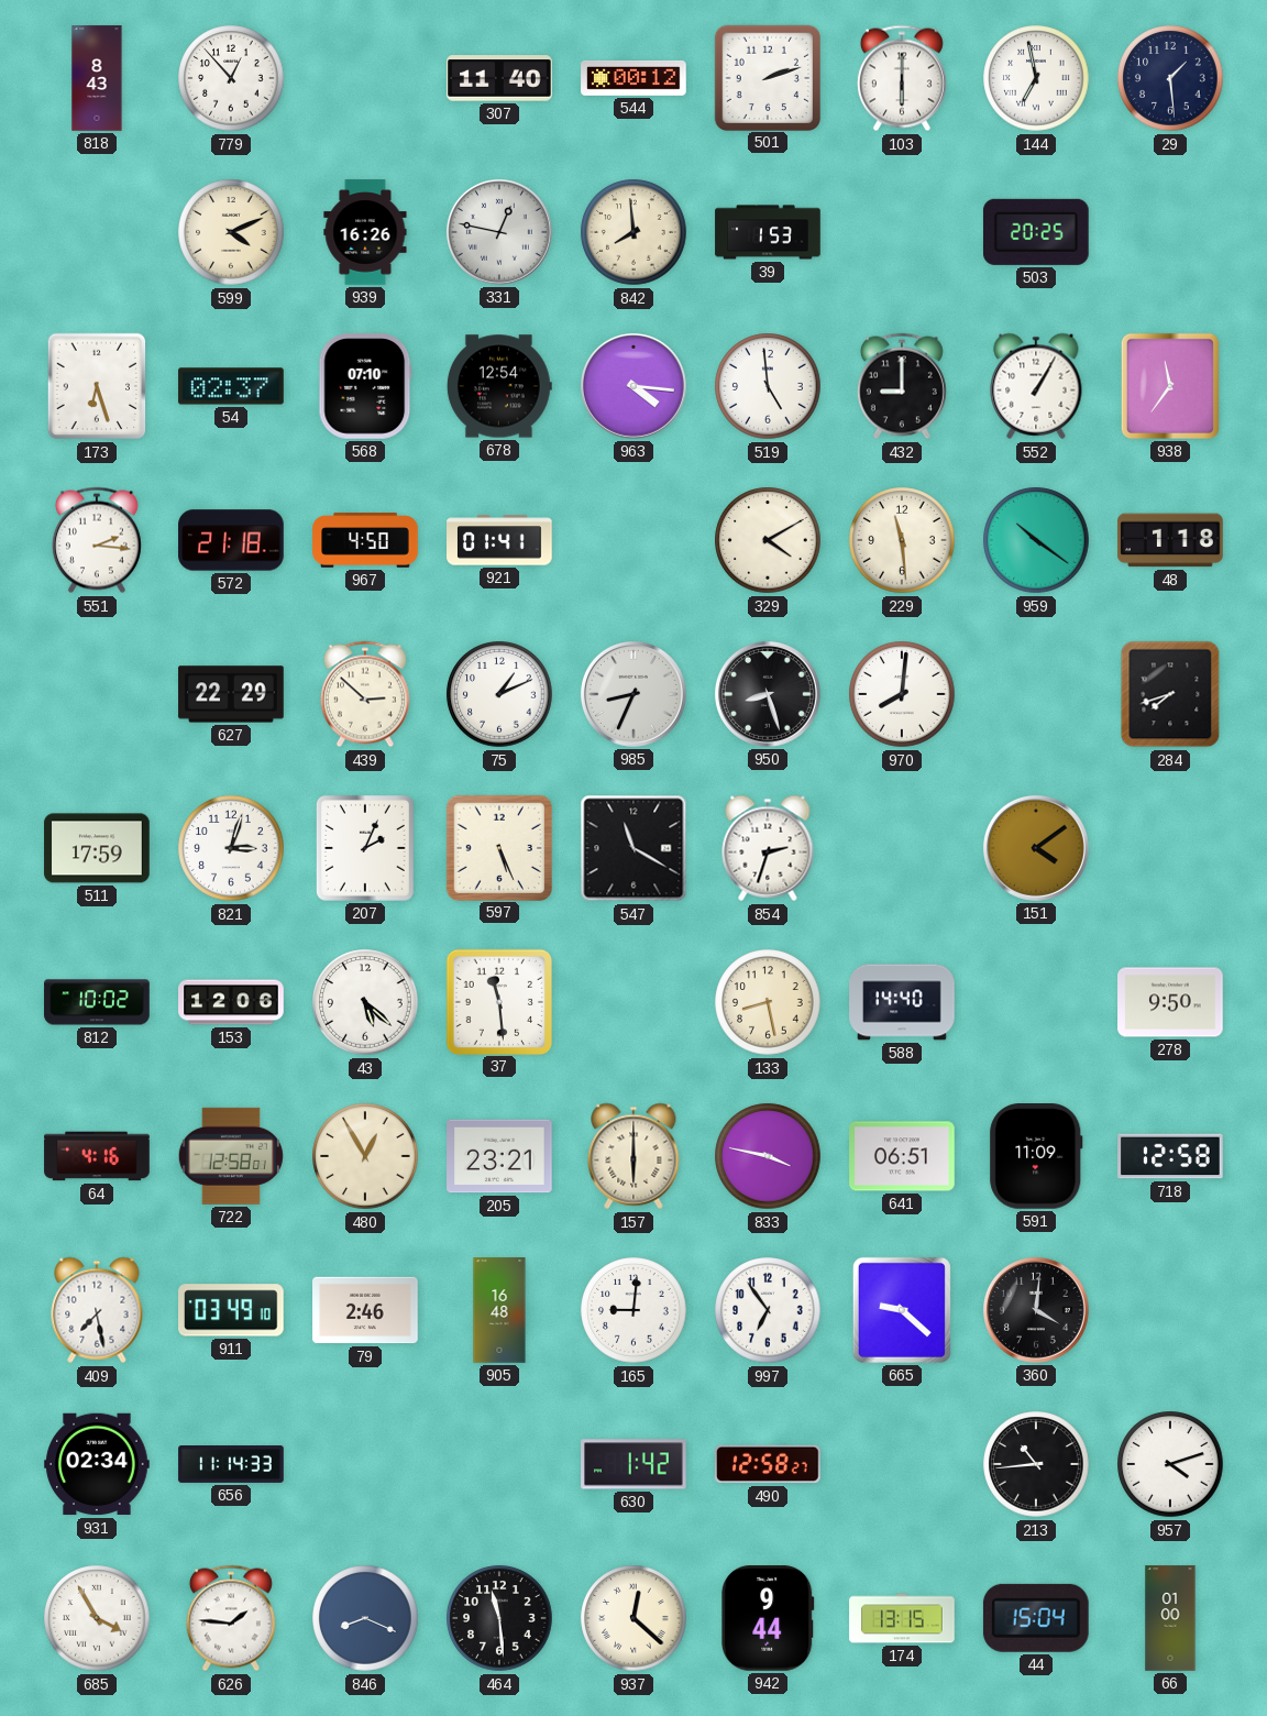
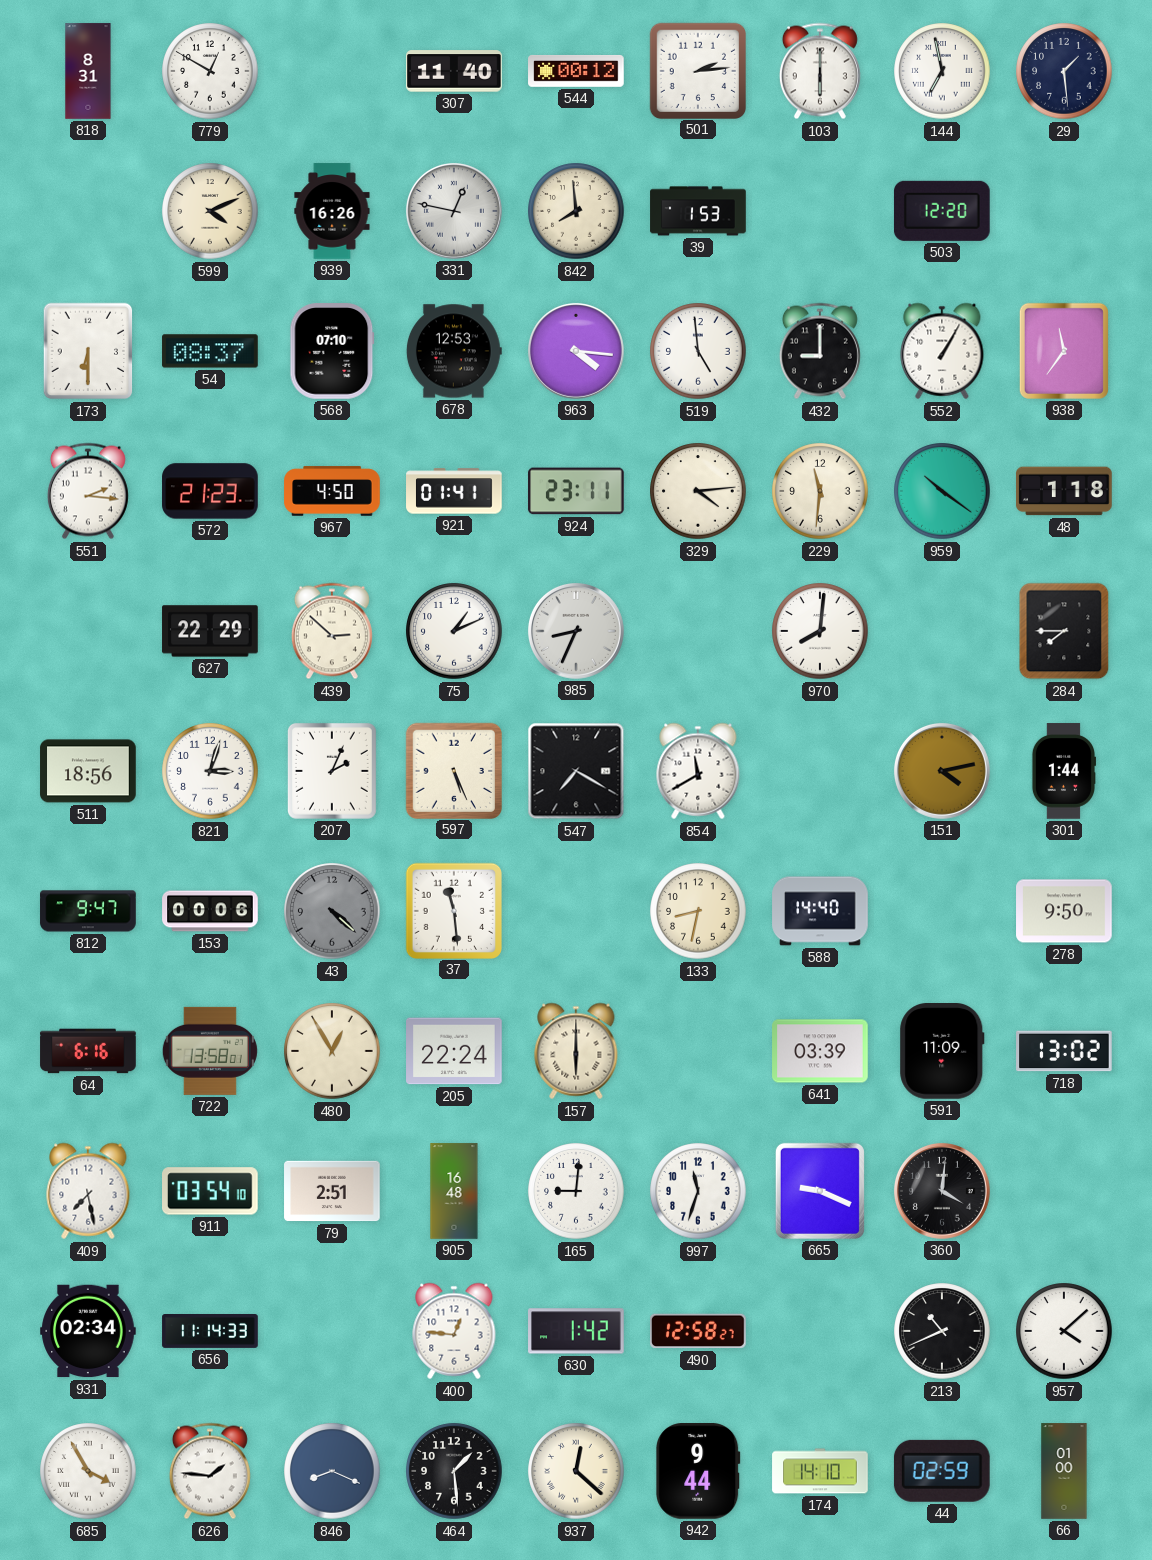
818: 8:43 -> 8:31
779: 12:53 -> 12:50
501: 2:12 -> 2:14
503: 20:25 -> 12:20
173: 6:27 -> 6:30
54: 02:37 -> 08:37
678: 12:54 -> 12:53
572: 21:18 -> 21:23
924: none -> 23:11
329: 4:10 -> 4:14
229: 11:29 -> 11:31
950: 8:27 -> none
284: 7:42 -> 7:45
511: 17:59 -> 18:56
547: 11:20 -> 7:20
854: 2:33 -> 11:40
151: 4:09 -> 4:13
301: none -> 1:44
812: 10:02 -> 9:47
153: 12:06 -> 00:06
43: 5:22 -> 4:22
43 dial: white -> grey
133: 8:28 -> 8:32
64: 4:16 -> 6:16
722: 12:58 -> 13:58
205: 23:21 -> 22:24
833: 3:47 -> none
641: 06:51 -> 03:39
718: 12:58 -> 13:02
911: 03:49 -> 03:54
79: 2:46 -> 2:51
997: 6:54 -> 11:33
665: 9:22 -> 9:19
400: none -> 12:46
213: 10:44 -> 10:41
957: 4:12 -> 4:08
464: 11:29 -> 1:29
174: 13:15 -> 14:10
44: 15:04 -> 02:59
